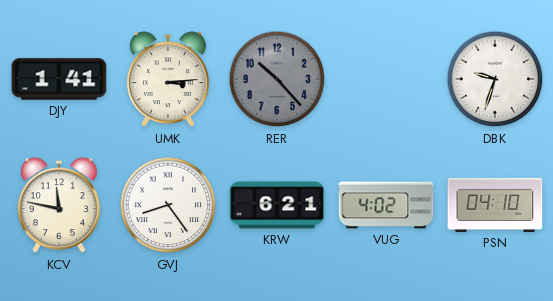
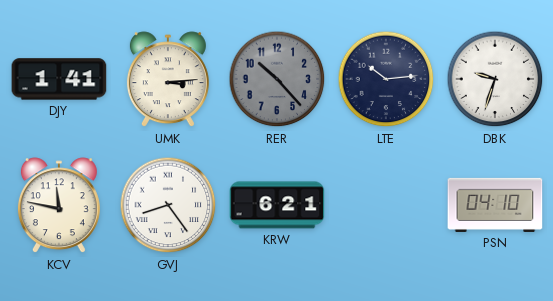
LTE: none -> 10:14
VUG: 4:02 -> none
